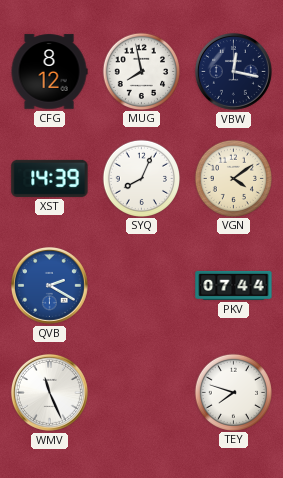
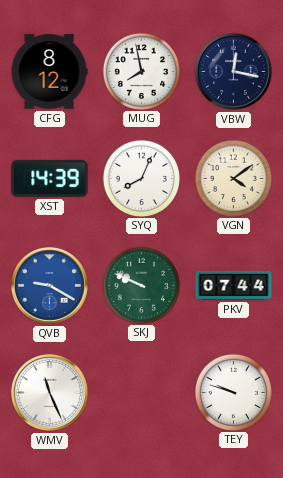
QVB: 2:20 -> 9:20
SKJ: none -> 9:49
TEY: 7:48 -> 9:48
